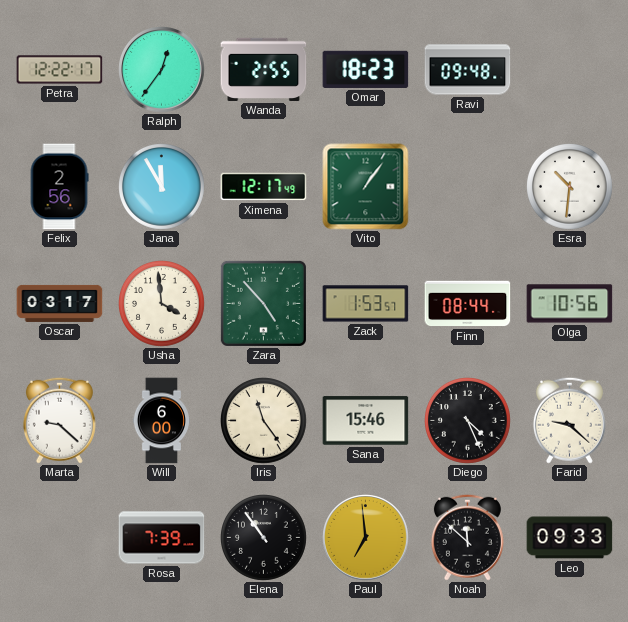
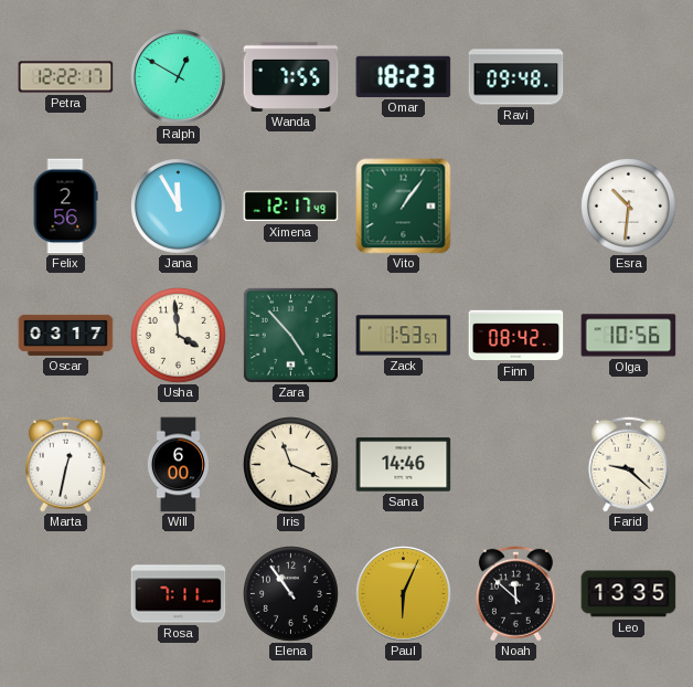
Ralph: 12:36 -> 12:50
Wanda: 2:55 -> 7:55
Finn: 08:44 -> 08:42
Marta: 9:22 -> 12:32
Iris: 11:24 -> 11:19
Sana: 15:46 -> 14:46
Diego: 4:26 -> none
Rosa: 7:39 -> 7:11
Paul: 6:59 -> 6:04
Leo: 09:33 -> 13:35
